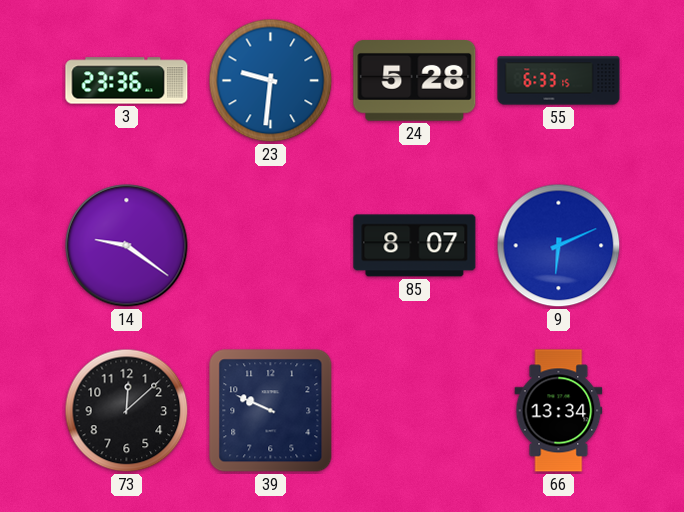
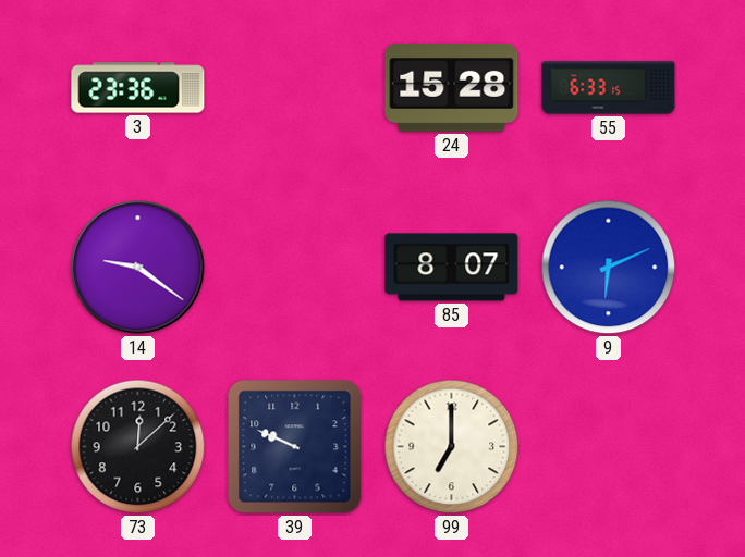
23: 9:31 -> none
24: 5:28 -> 15:28
99: none -> 7:00
66: 13:34 -> none
